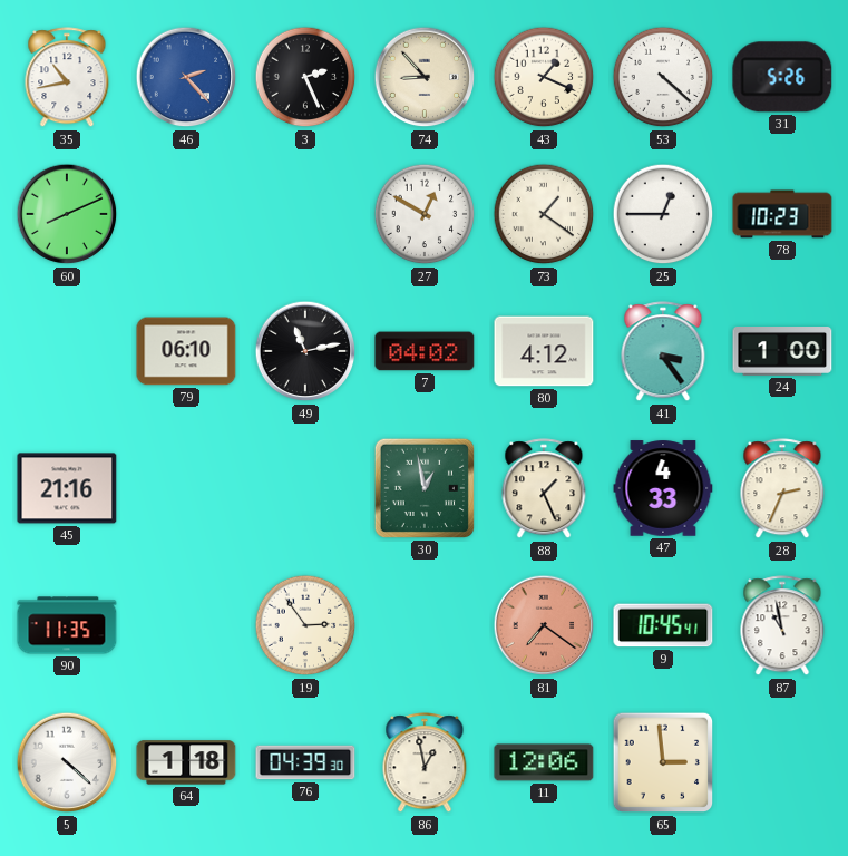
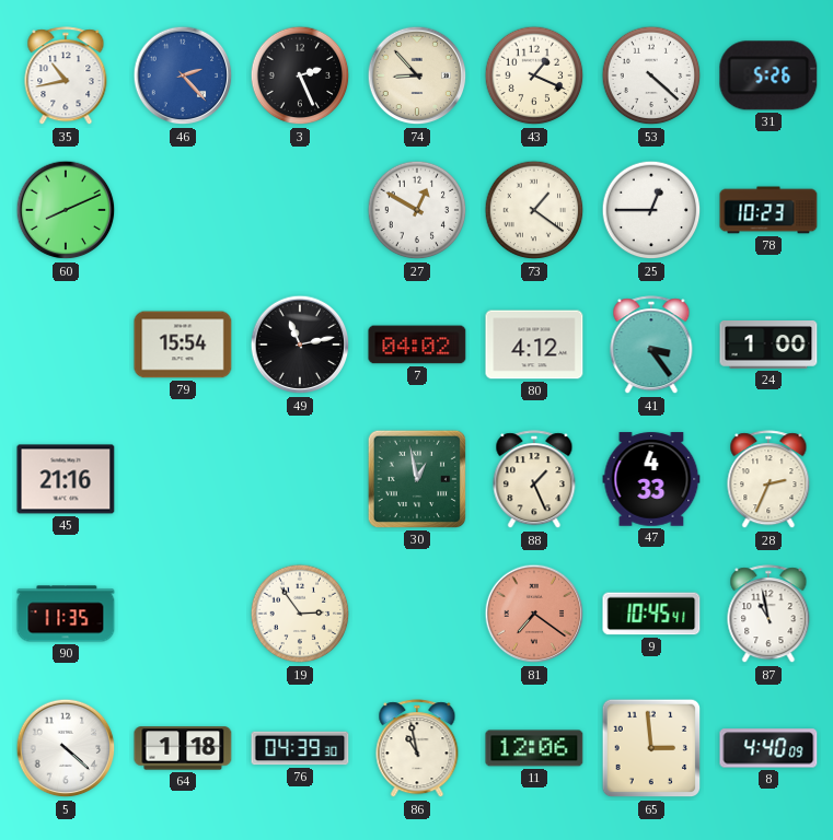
79: 06:10 -> 15:54
86: 12:58 -> 10:58
8: none -> 4:40
